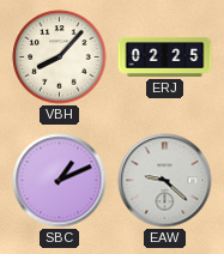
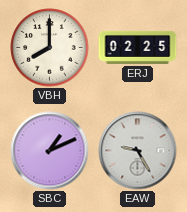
VBH: 8:07 -> 8:00
EAW: 9:22 -> 9:25
